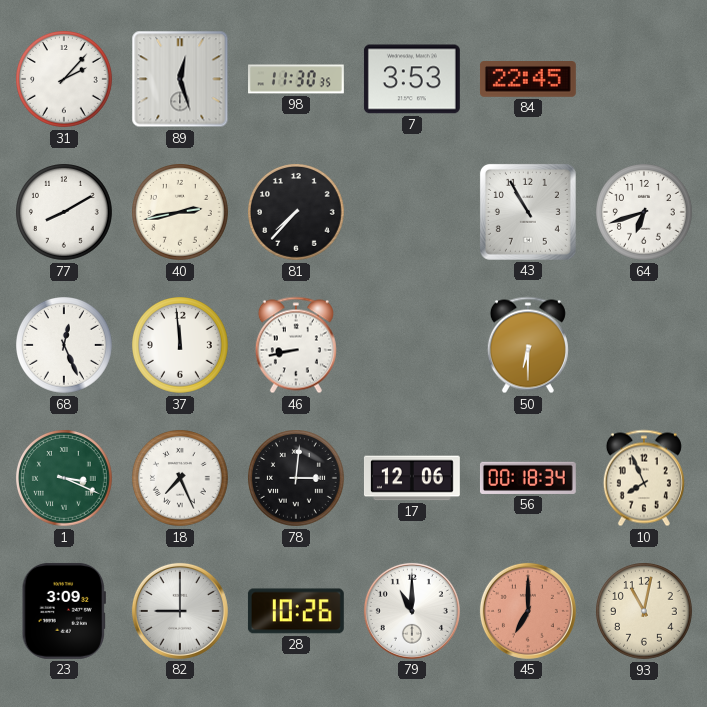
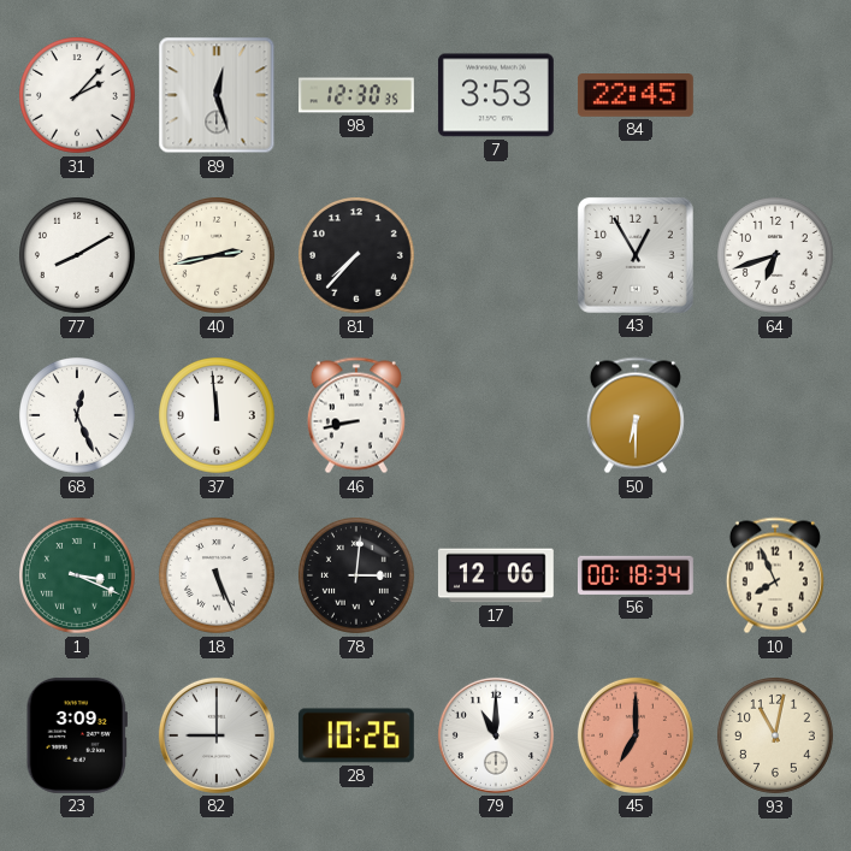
98: 11:30 -> 12:30
43: 10:55 -> 12:55
18: 7:26 -> 5:26
